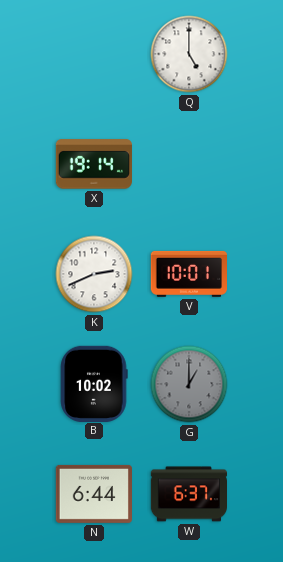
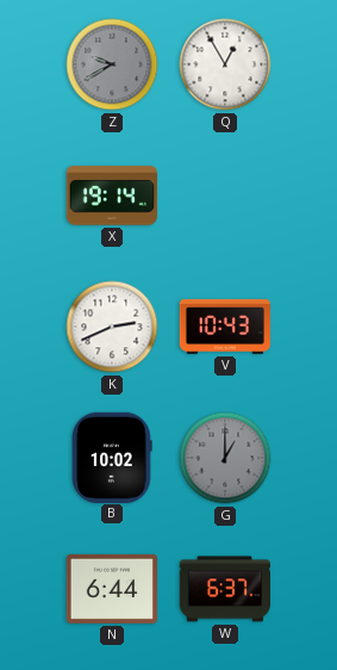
Z: none -> 9:40
Q: 5:00 -> 12:55
V: 10:01 -> 10:43
